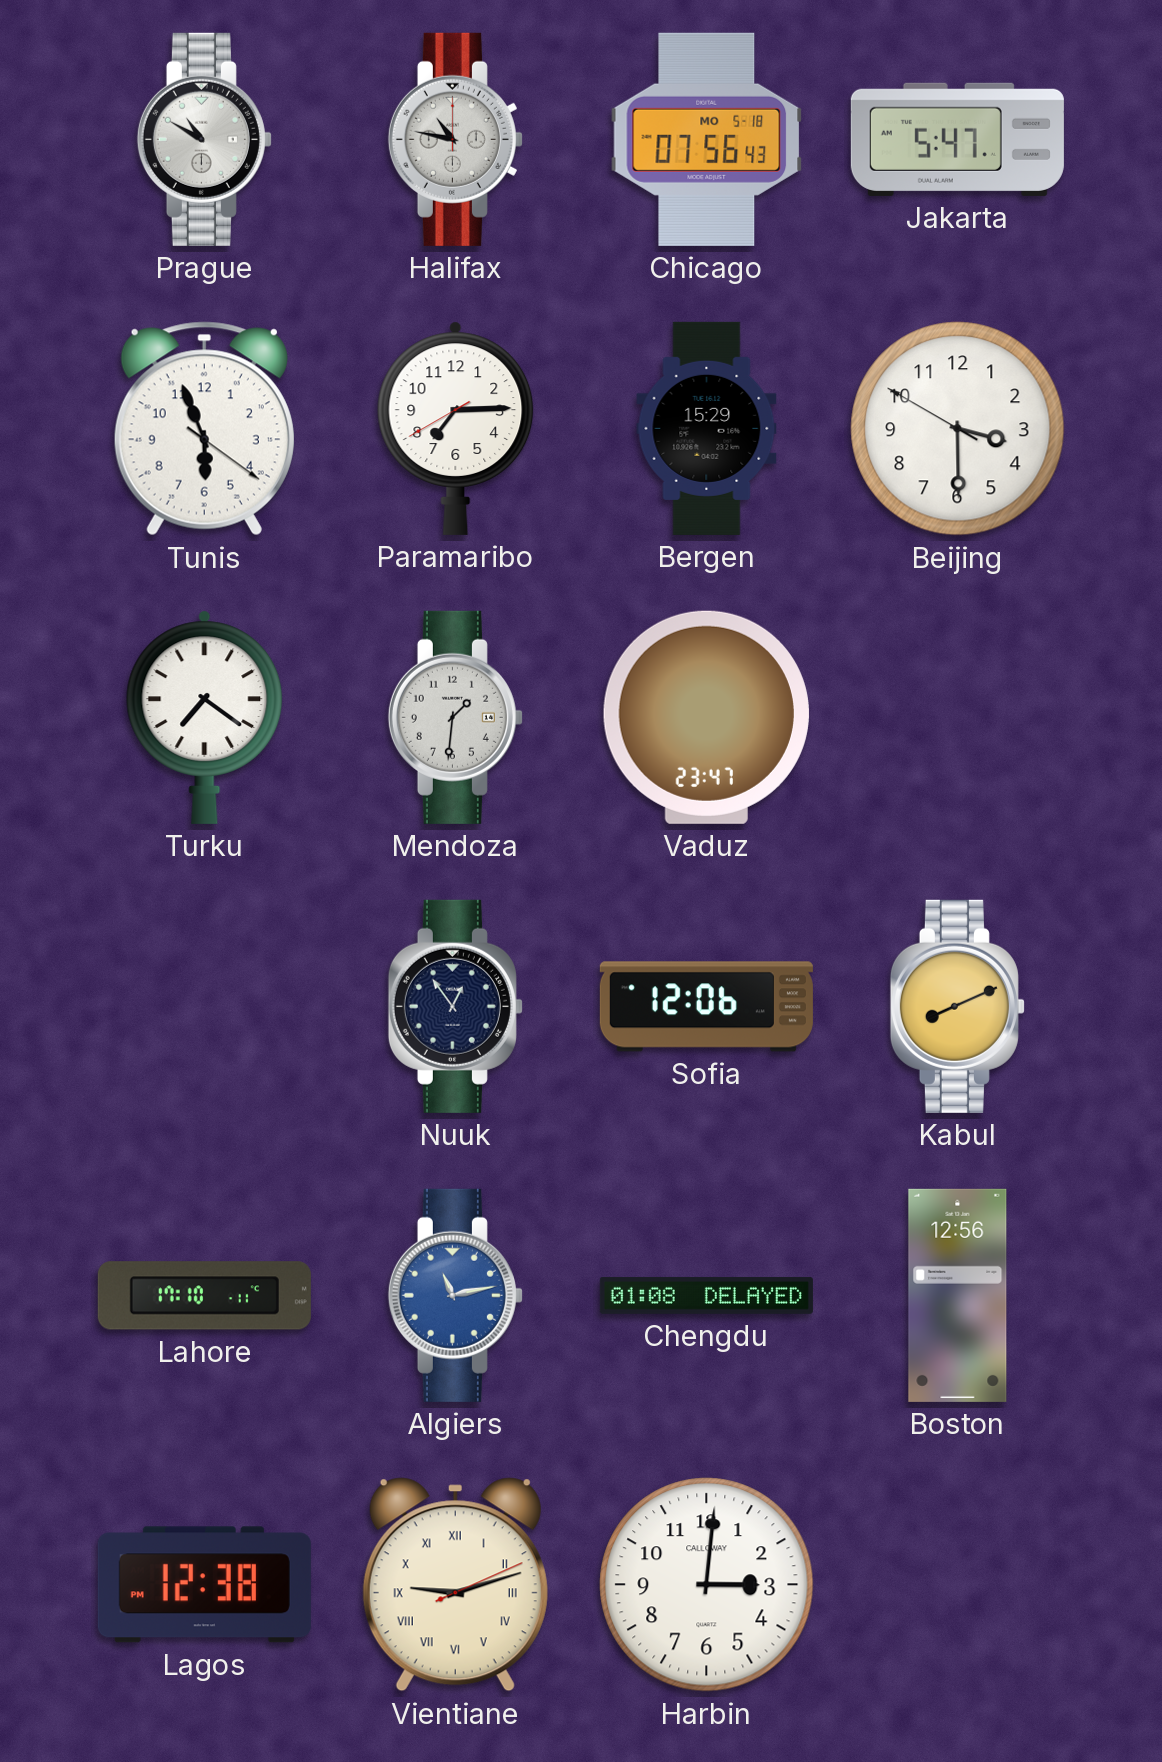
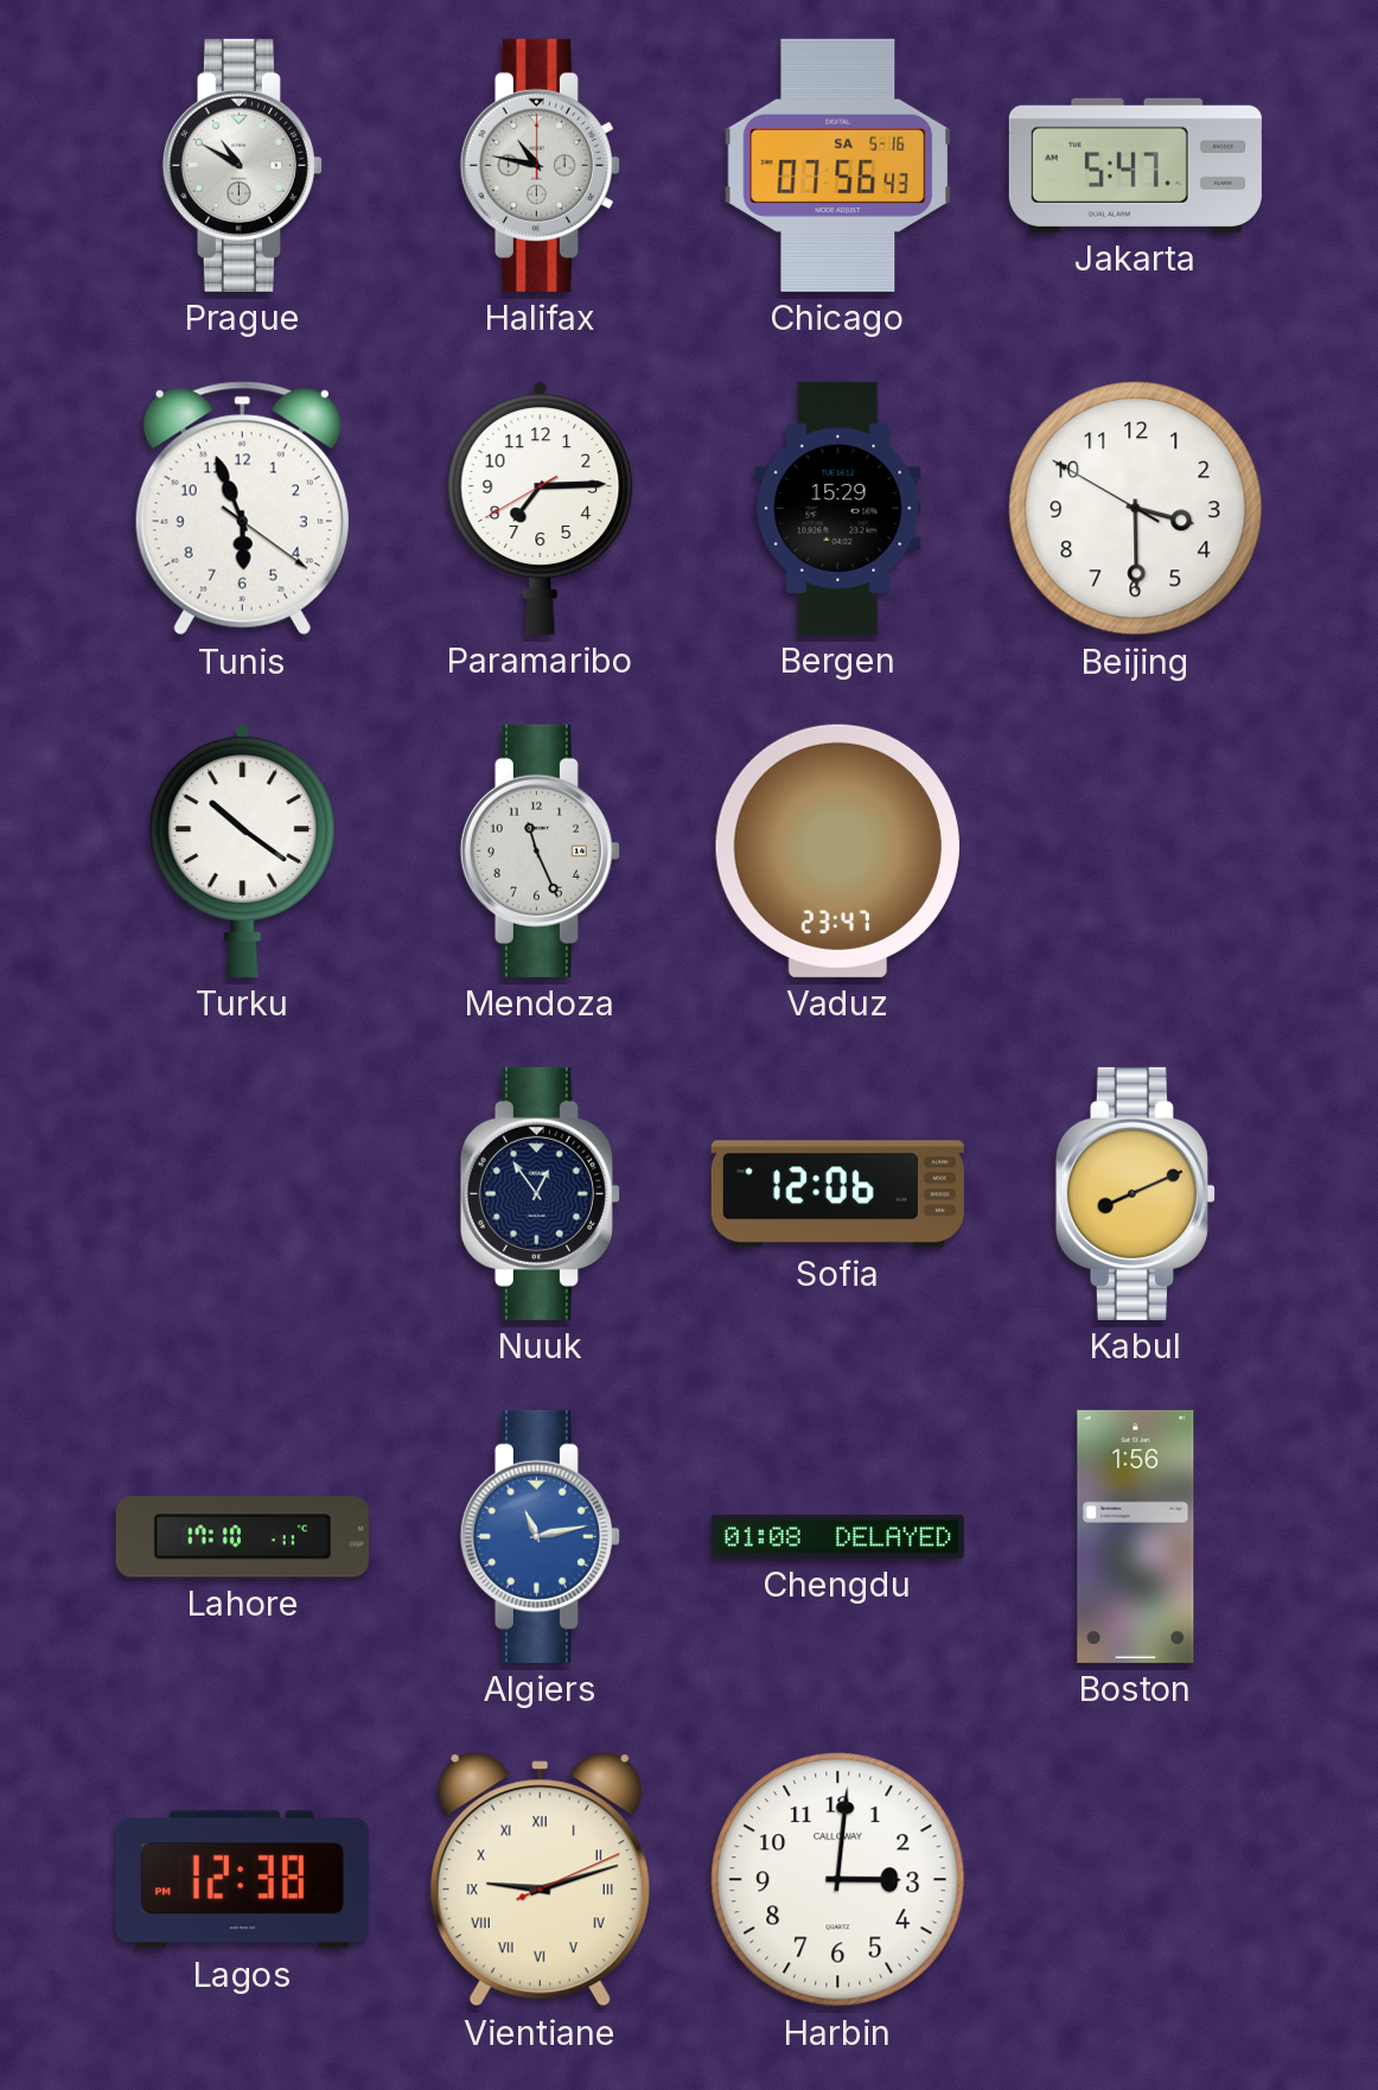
Chicago date: MO 5-18 -> SA 5-16
Turku: 7:21 -> 10:21
Mendoza: 1:31 -> 11:26
Boston: 12:56 -> 1:56
